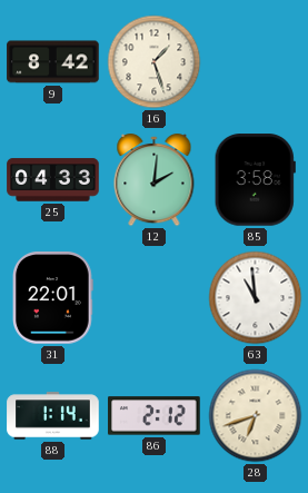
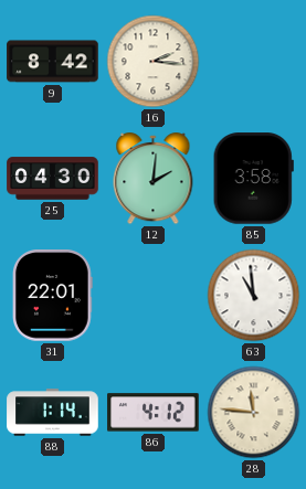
16: 1:27 -> 2:16
25: 04:33 -> 04:30
86: 2:12 -> 4:12
28: 6:42 -> 11:46
